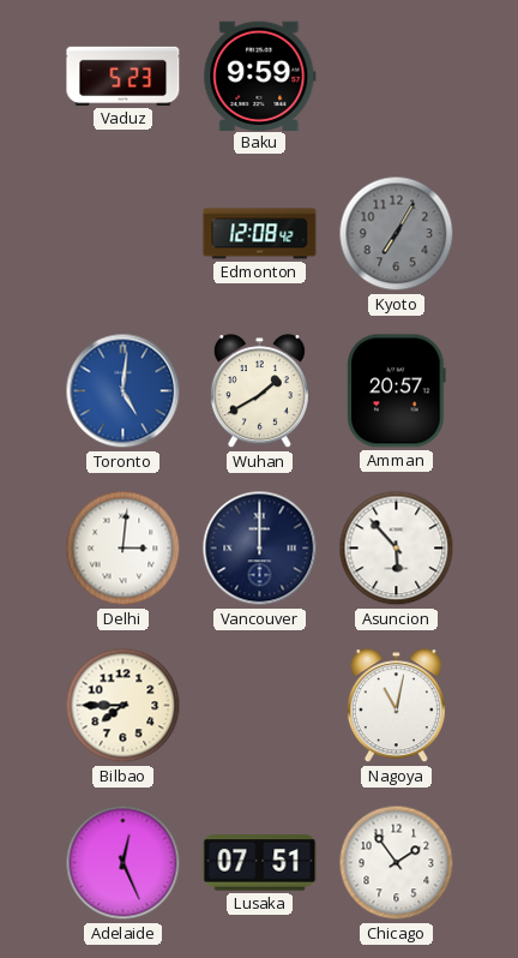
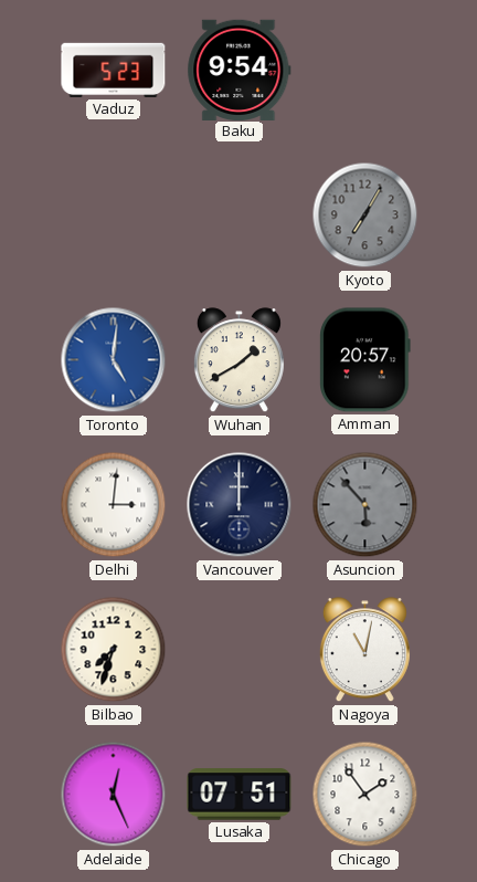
Baku: 9:59 -> 9:54
Edmonton: 12:08 -> none
Asuncion dial: white -> grey
Bilbao: 7:45 -> 7:33
